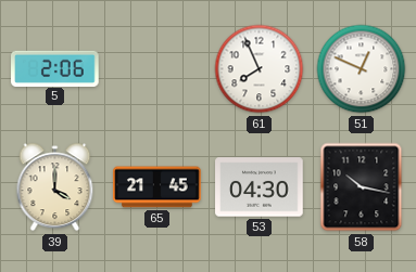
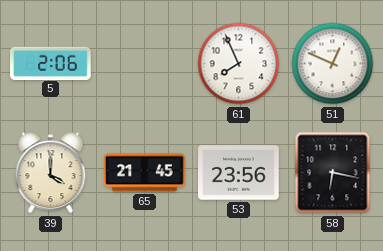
53: 04:30 -> 23:56
58: 10:17 -> 6:17
